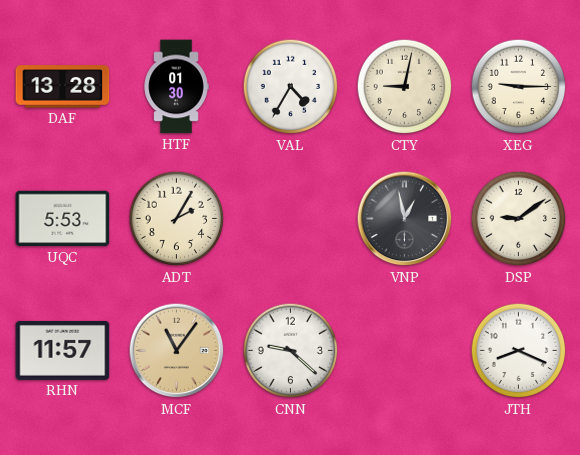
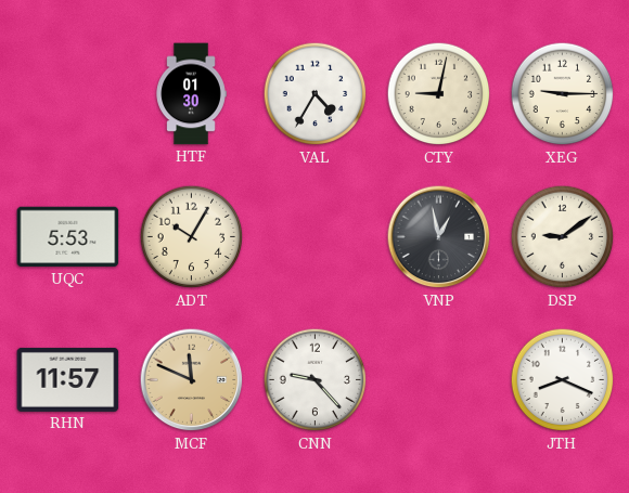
DAF: 13:28 -> none
ADT: 2:05 -> 10:05
MCF: 11:06 -> 11:49
CNN: 9:22 -> 9:23
